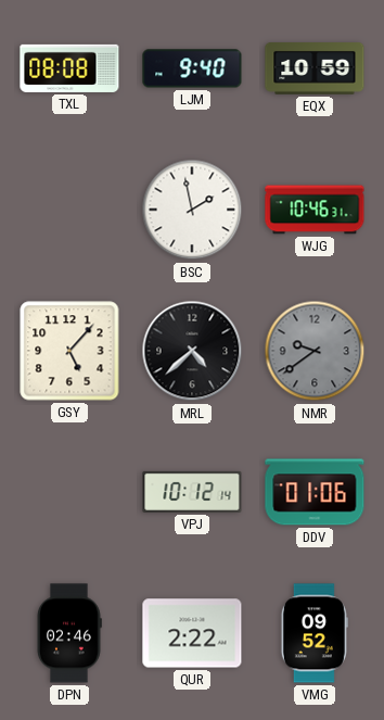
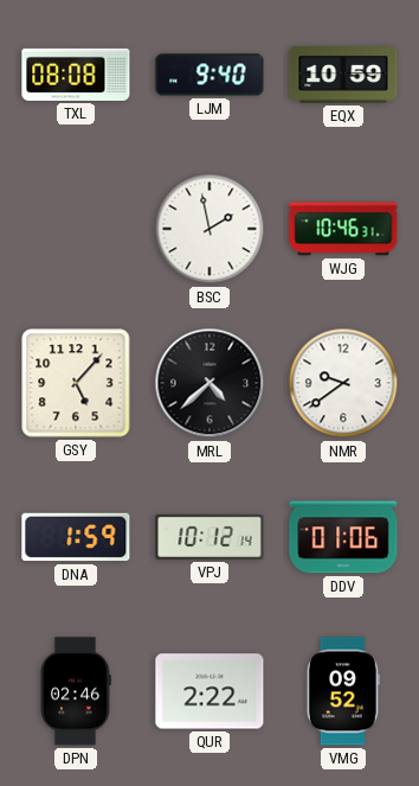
NMR dial: grey -> white
DNA: none -> 1:59
